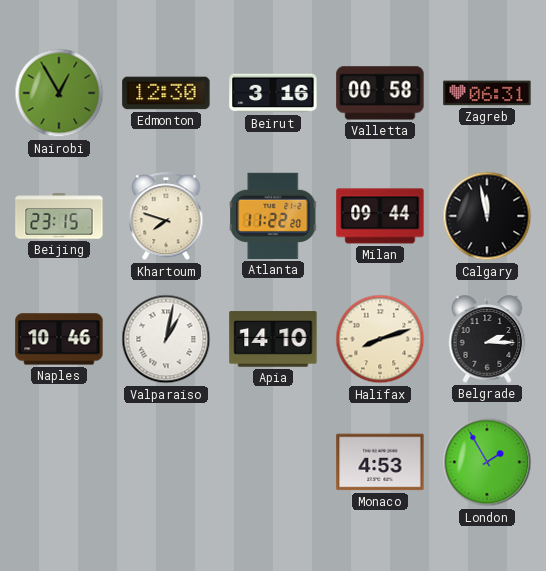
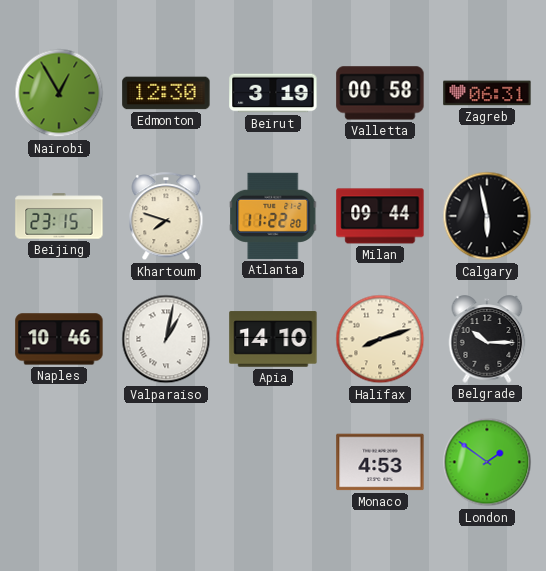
Beirut: 3:16 -> 3:19
Calgary: 11:58 -> 5:58
Belgrade: 2:15 -> 10:15
London: 1:55 -> 1:51
